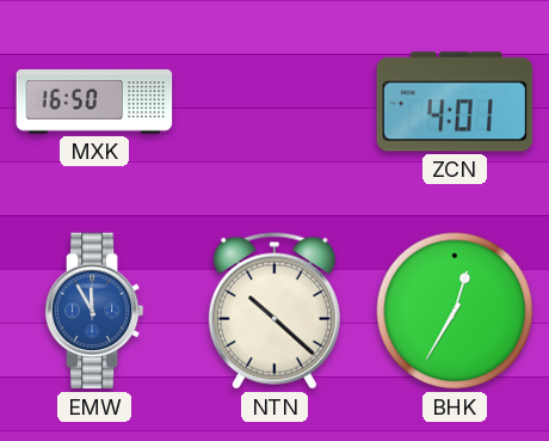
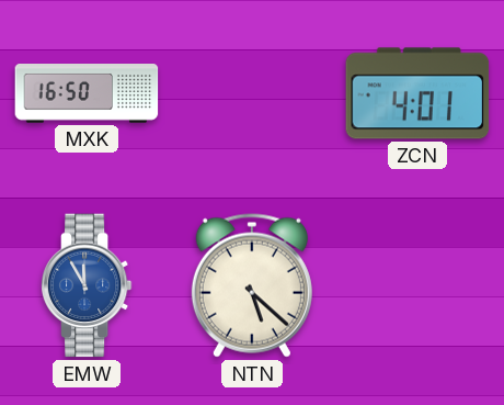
NTN: 10:22 -> 5:22
BHK: 12:35 -> none
